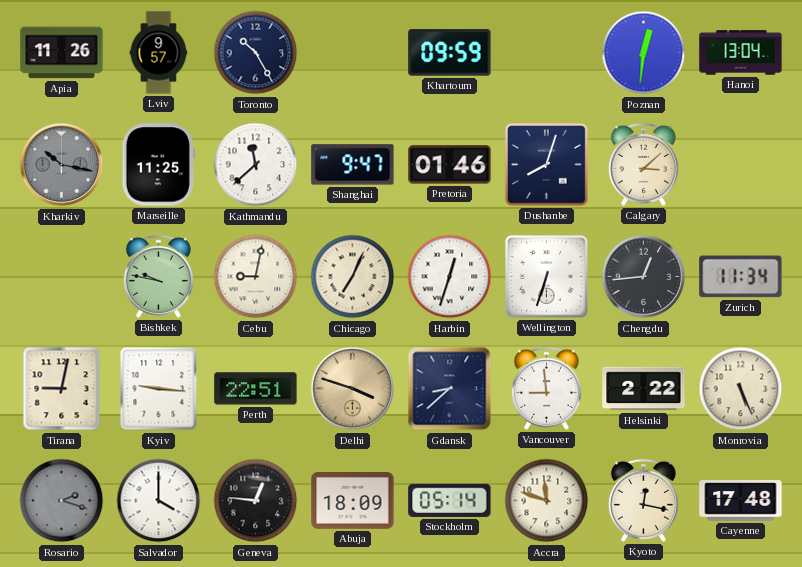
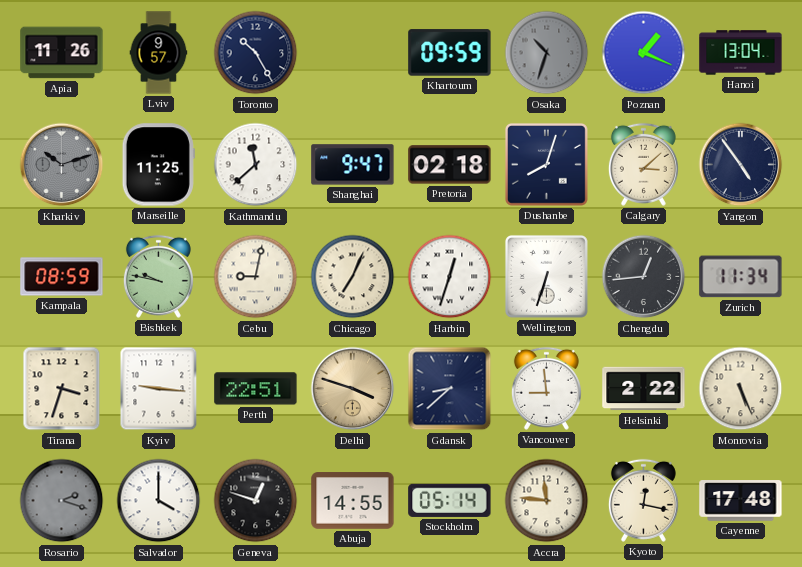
Osaka: none -> 10:33
Poznan: 12:31 -> 1:19
Kharkiv: 10:17 -> 10:12
Pretoria: 01:46 -> 02:18
Yangon: none -> 4:54
Kampala: none -> 08:59
Tirana: 9:02 -> 3:33
Geneva: 12:46 -> 12:48
Abuja: 18:09 -> 14:55
Accra: 11:48 -> 11:46
